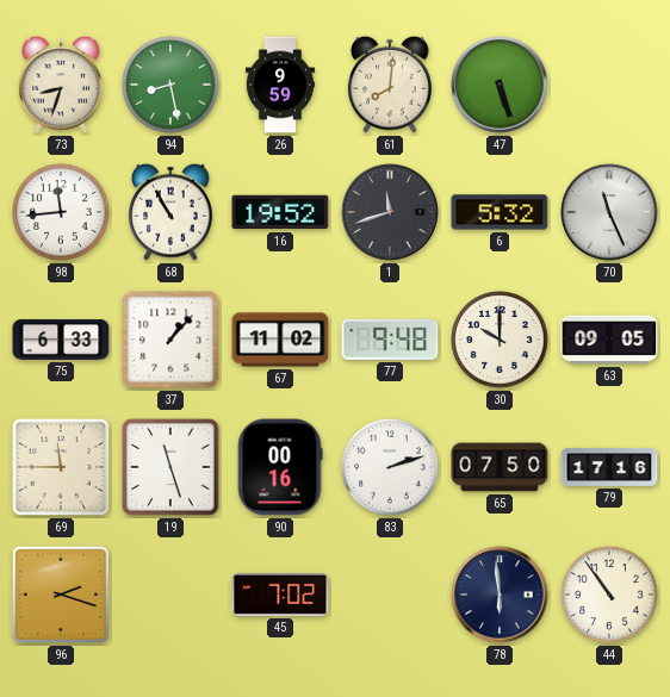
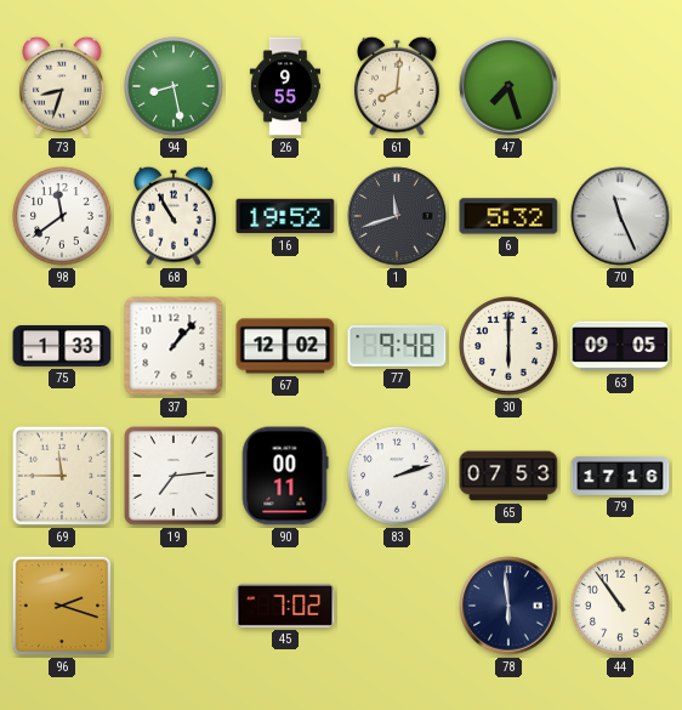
26: 9:59 -> 9:55
47: 5:27 -> 7:27
98: 11:44 -> 11:39
75: 6:33 -> 1:33
67: 11:02 -> 12:02
30: 10:00 -> 6:00
19: 11:27 -> 7:14
90: 00:16 -> 00:11
65: 07:50 -> 07:53
